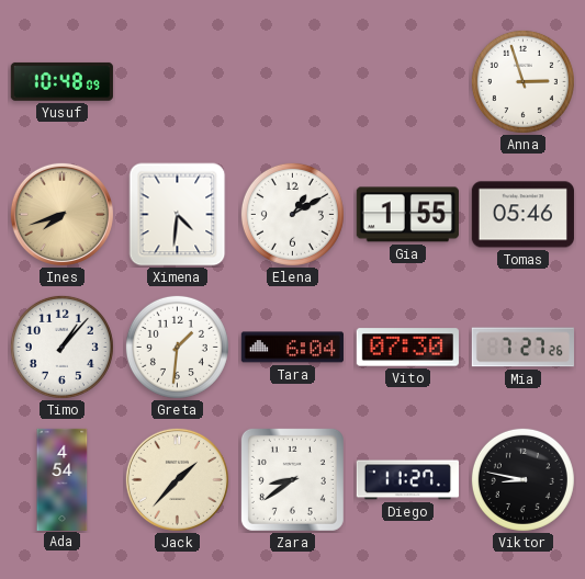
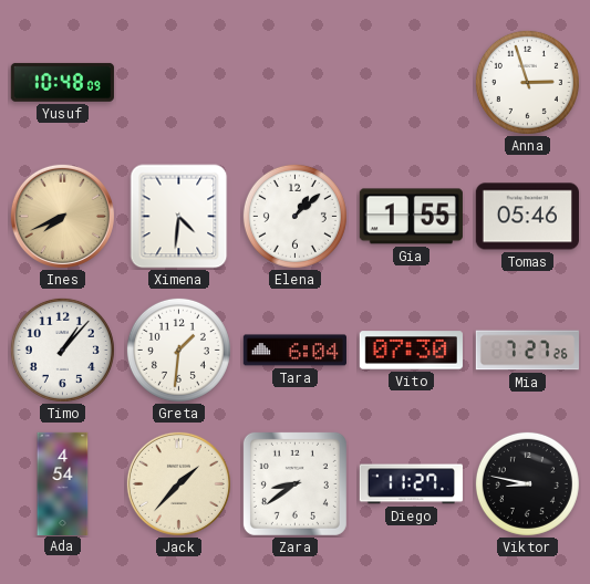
Ines: 7:42 -> 7:41
Elena: 1:10 -> 1:08
